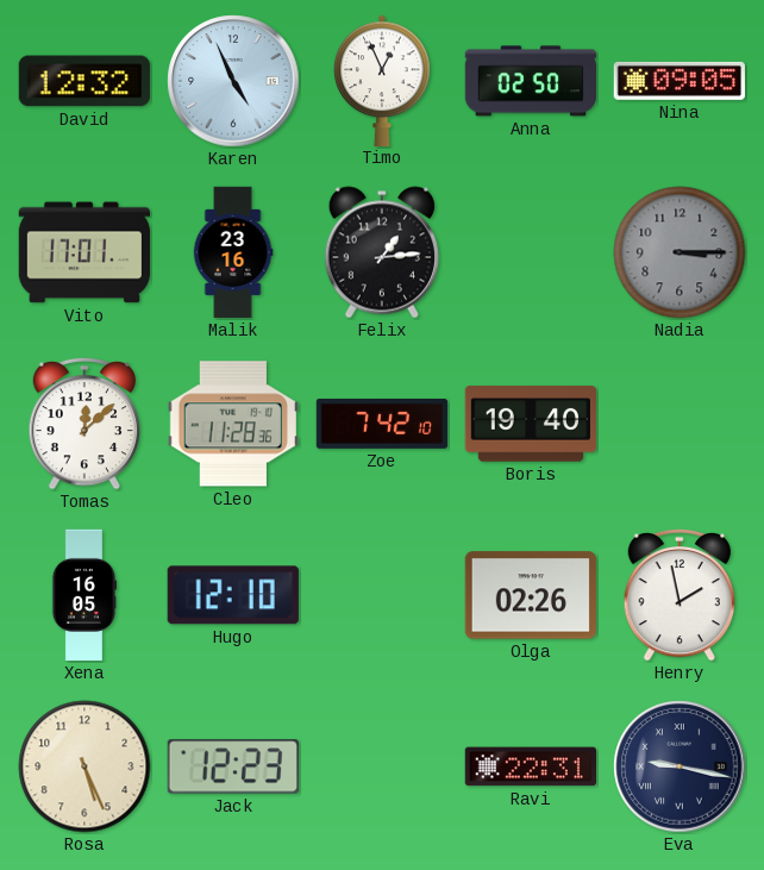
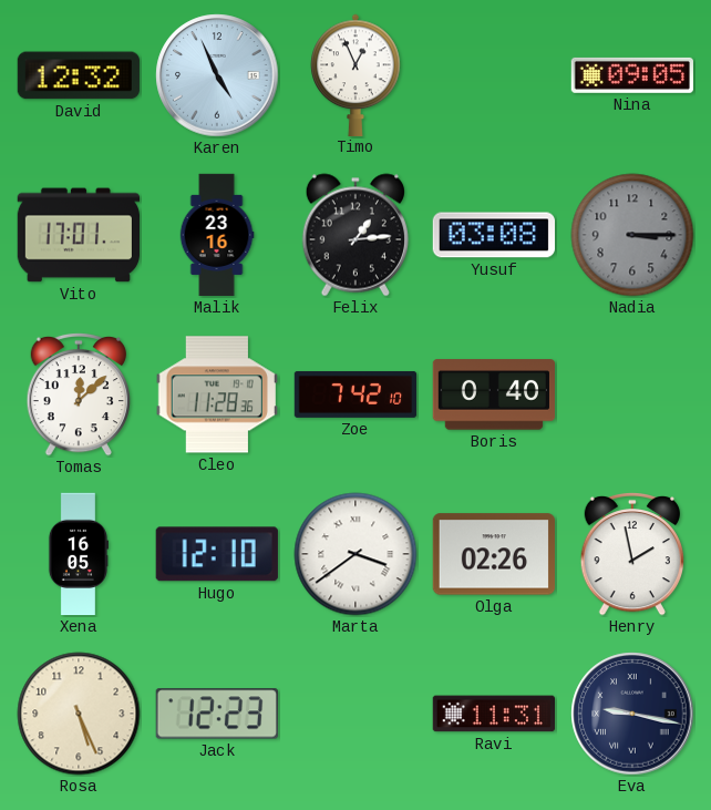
Anna: 02:50 -> none
Yusuf: none -> 03:08
Boris: 19:40 -> 0:40
Marta: none -> 3:39
Ravi: 22:31 -> 11:31
